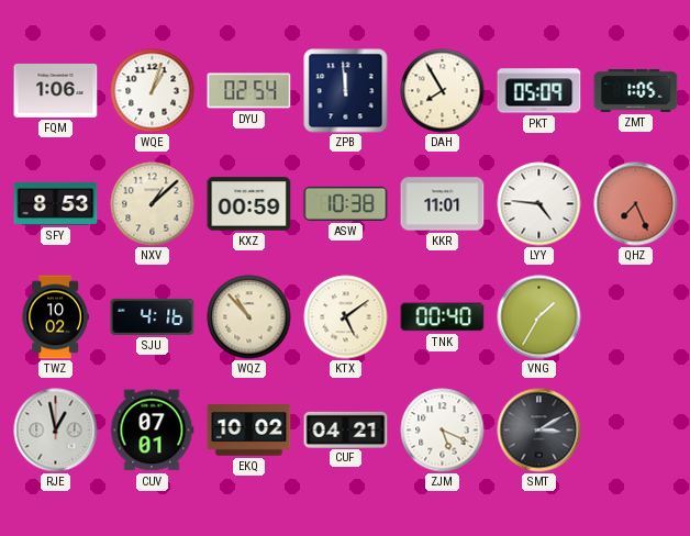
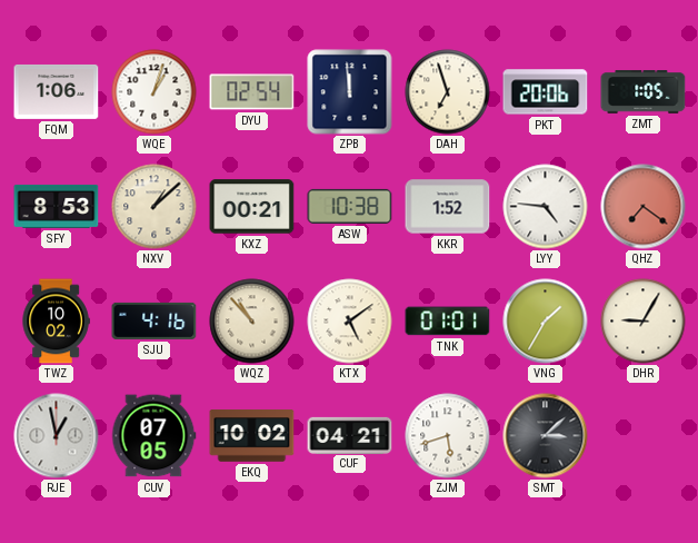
DAH: 7:55 -> 6:57
PKT: 05:09 -> 20:06
KXZ: 00:59 -> 00:21
KKR: 11:01 -> 1:52
QHZ: 7:26 -> 7:21
TNK: 00:40 -> 01:01
DHR: none -> 9:05
CUV: 07:01 -> 07:05
ZJM: 5:19 -> 5:42
SMT: 3:10 -> 3:08
